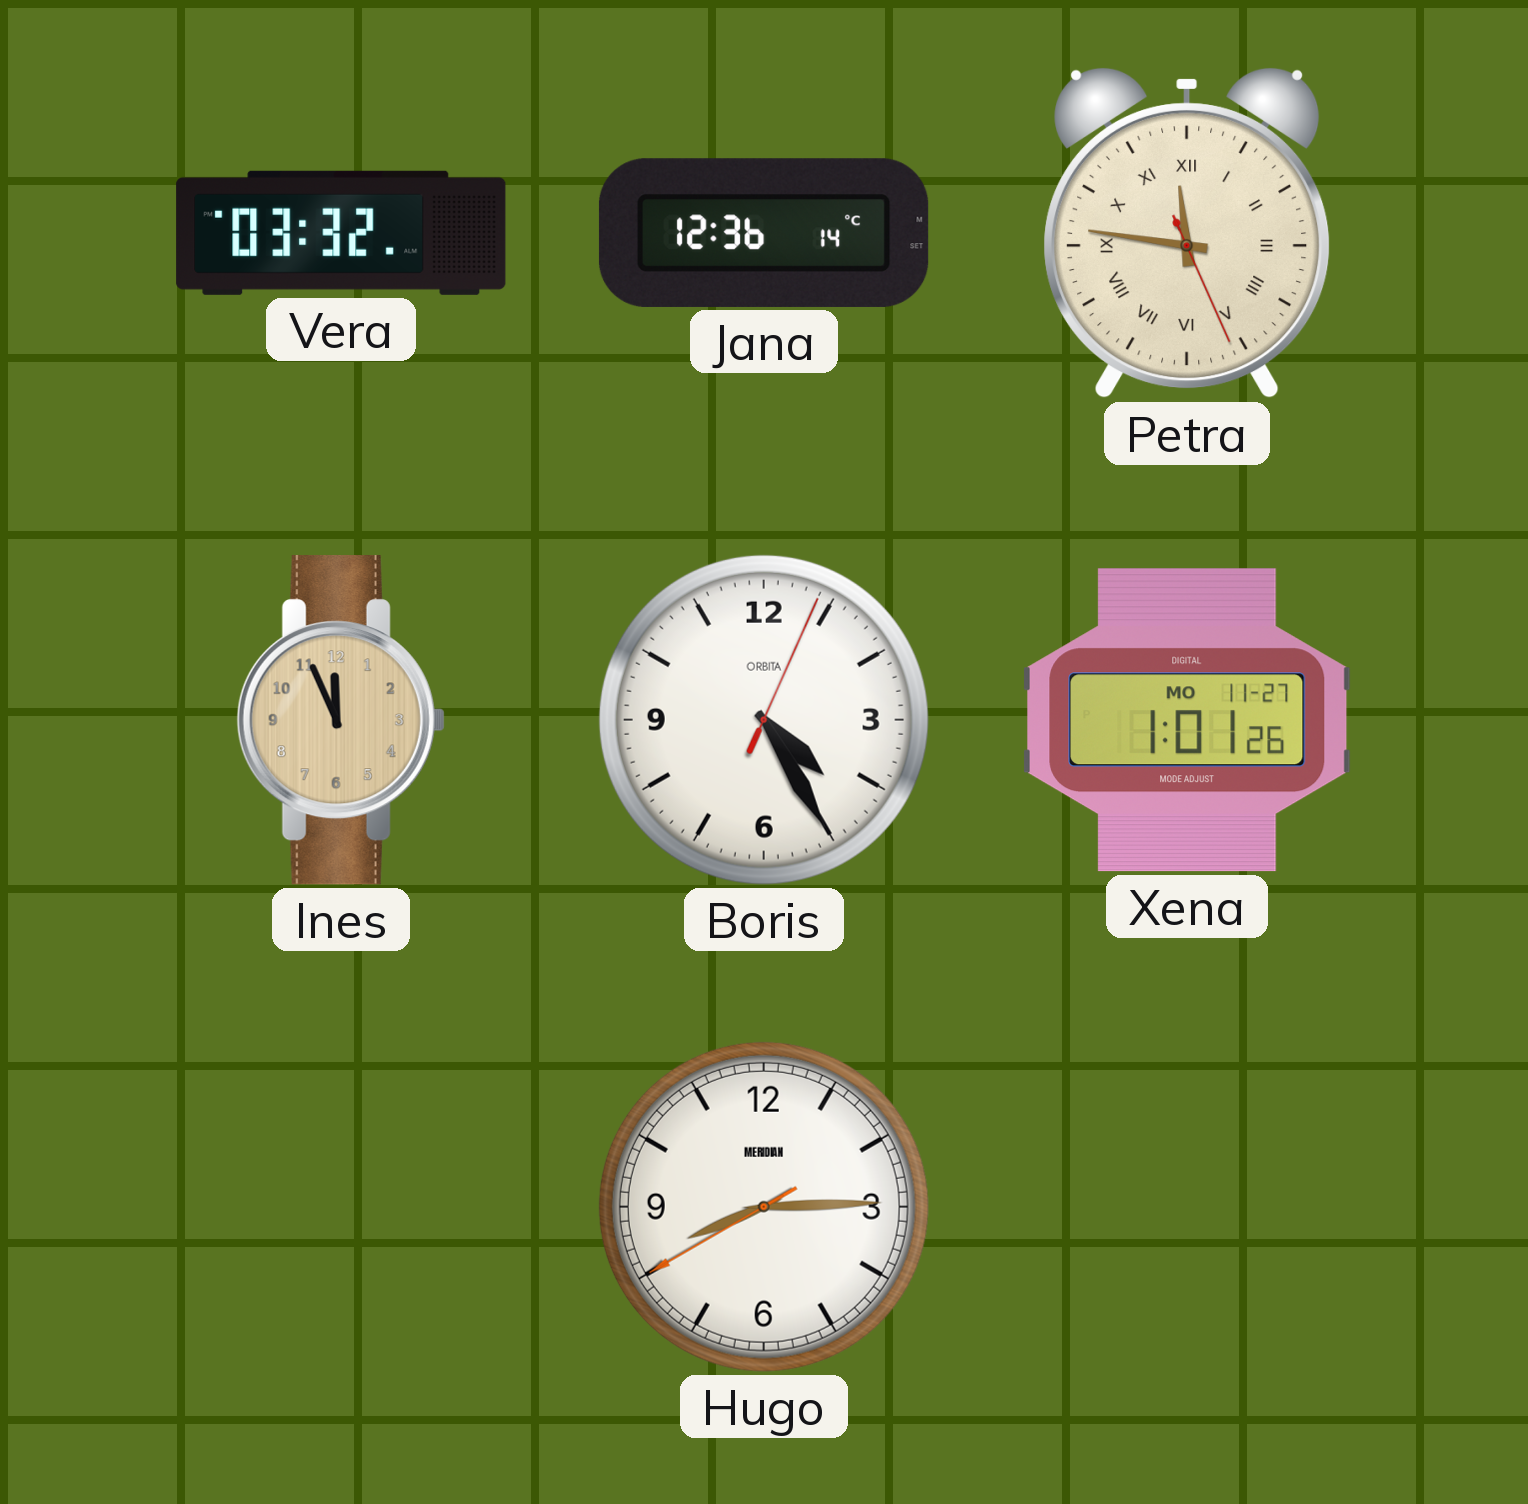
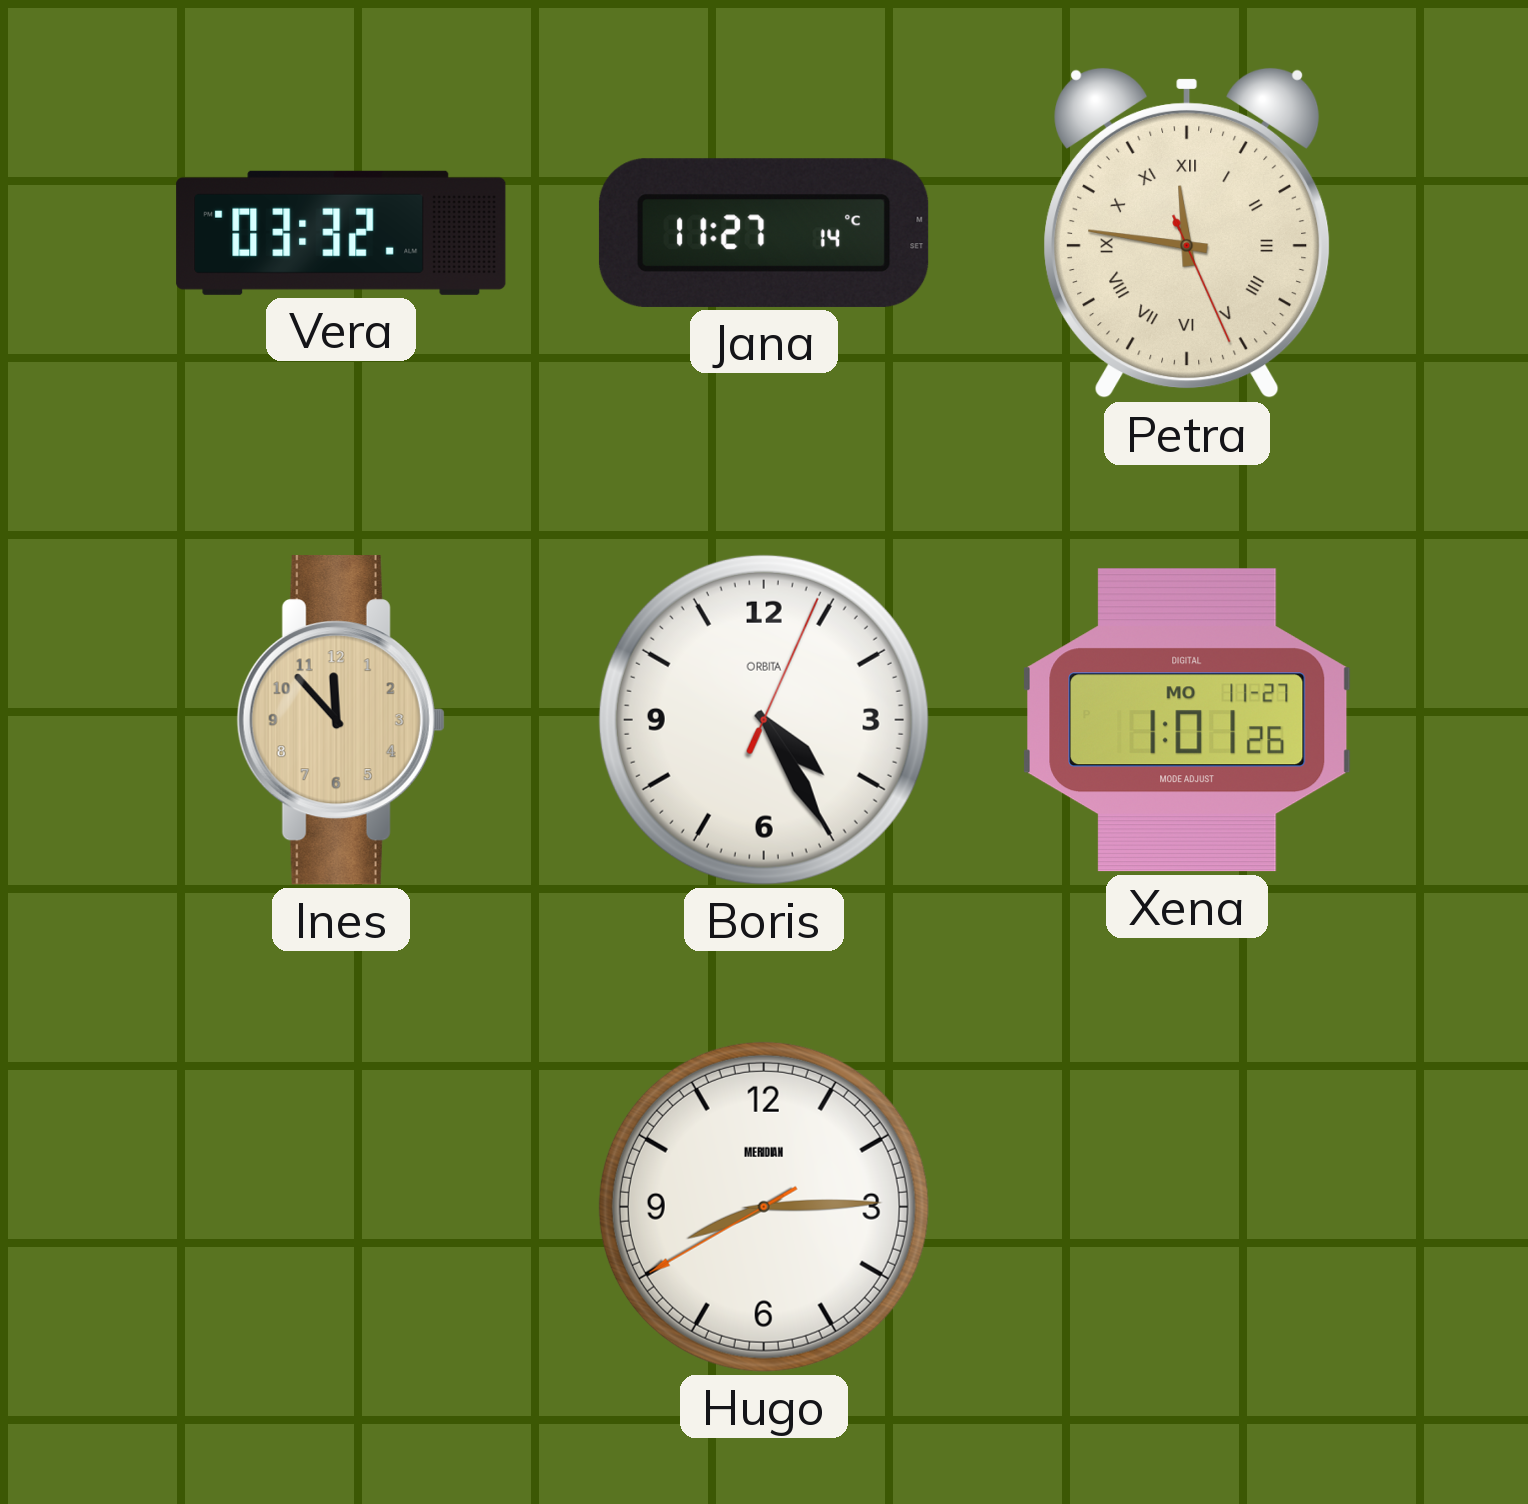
Jana: 12:36 -> 11:27
Ines: 11:56 -> 11:53
